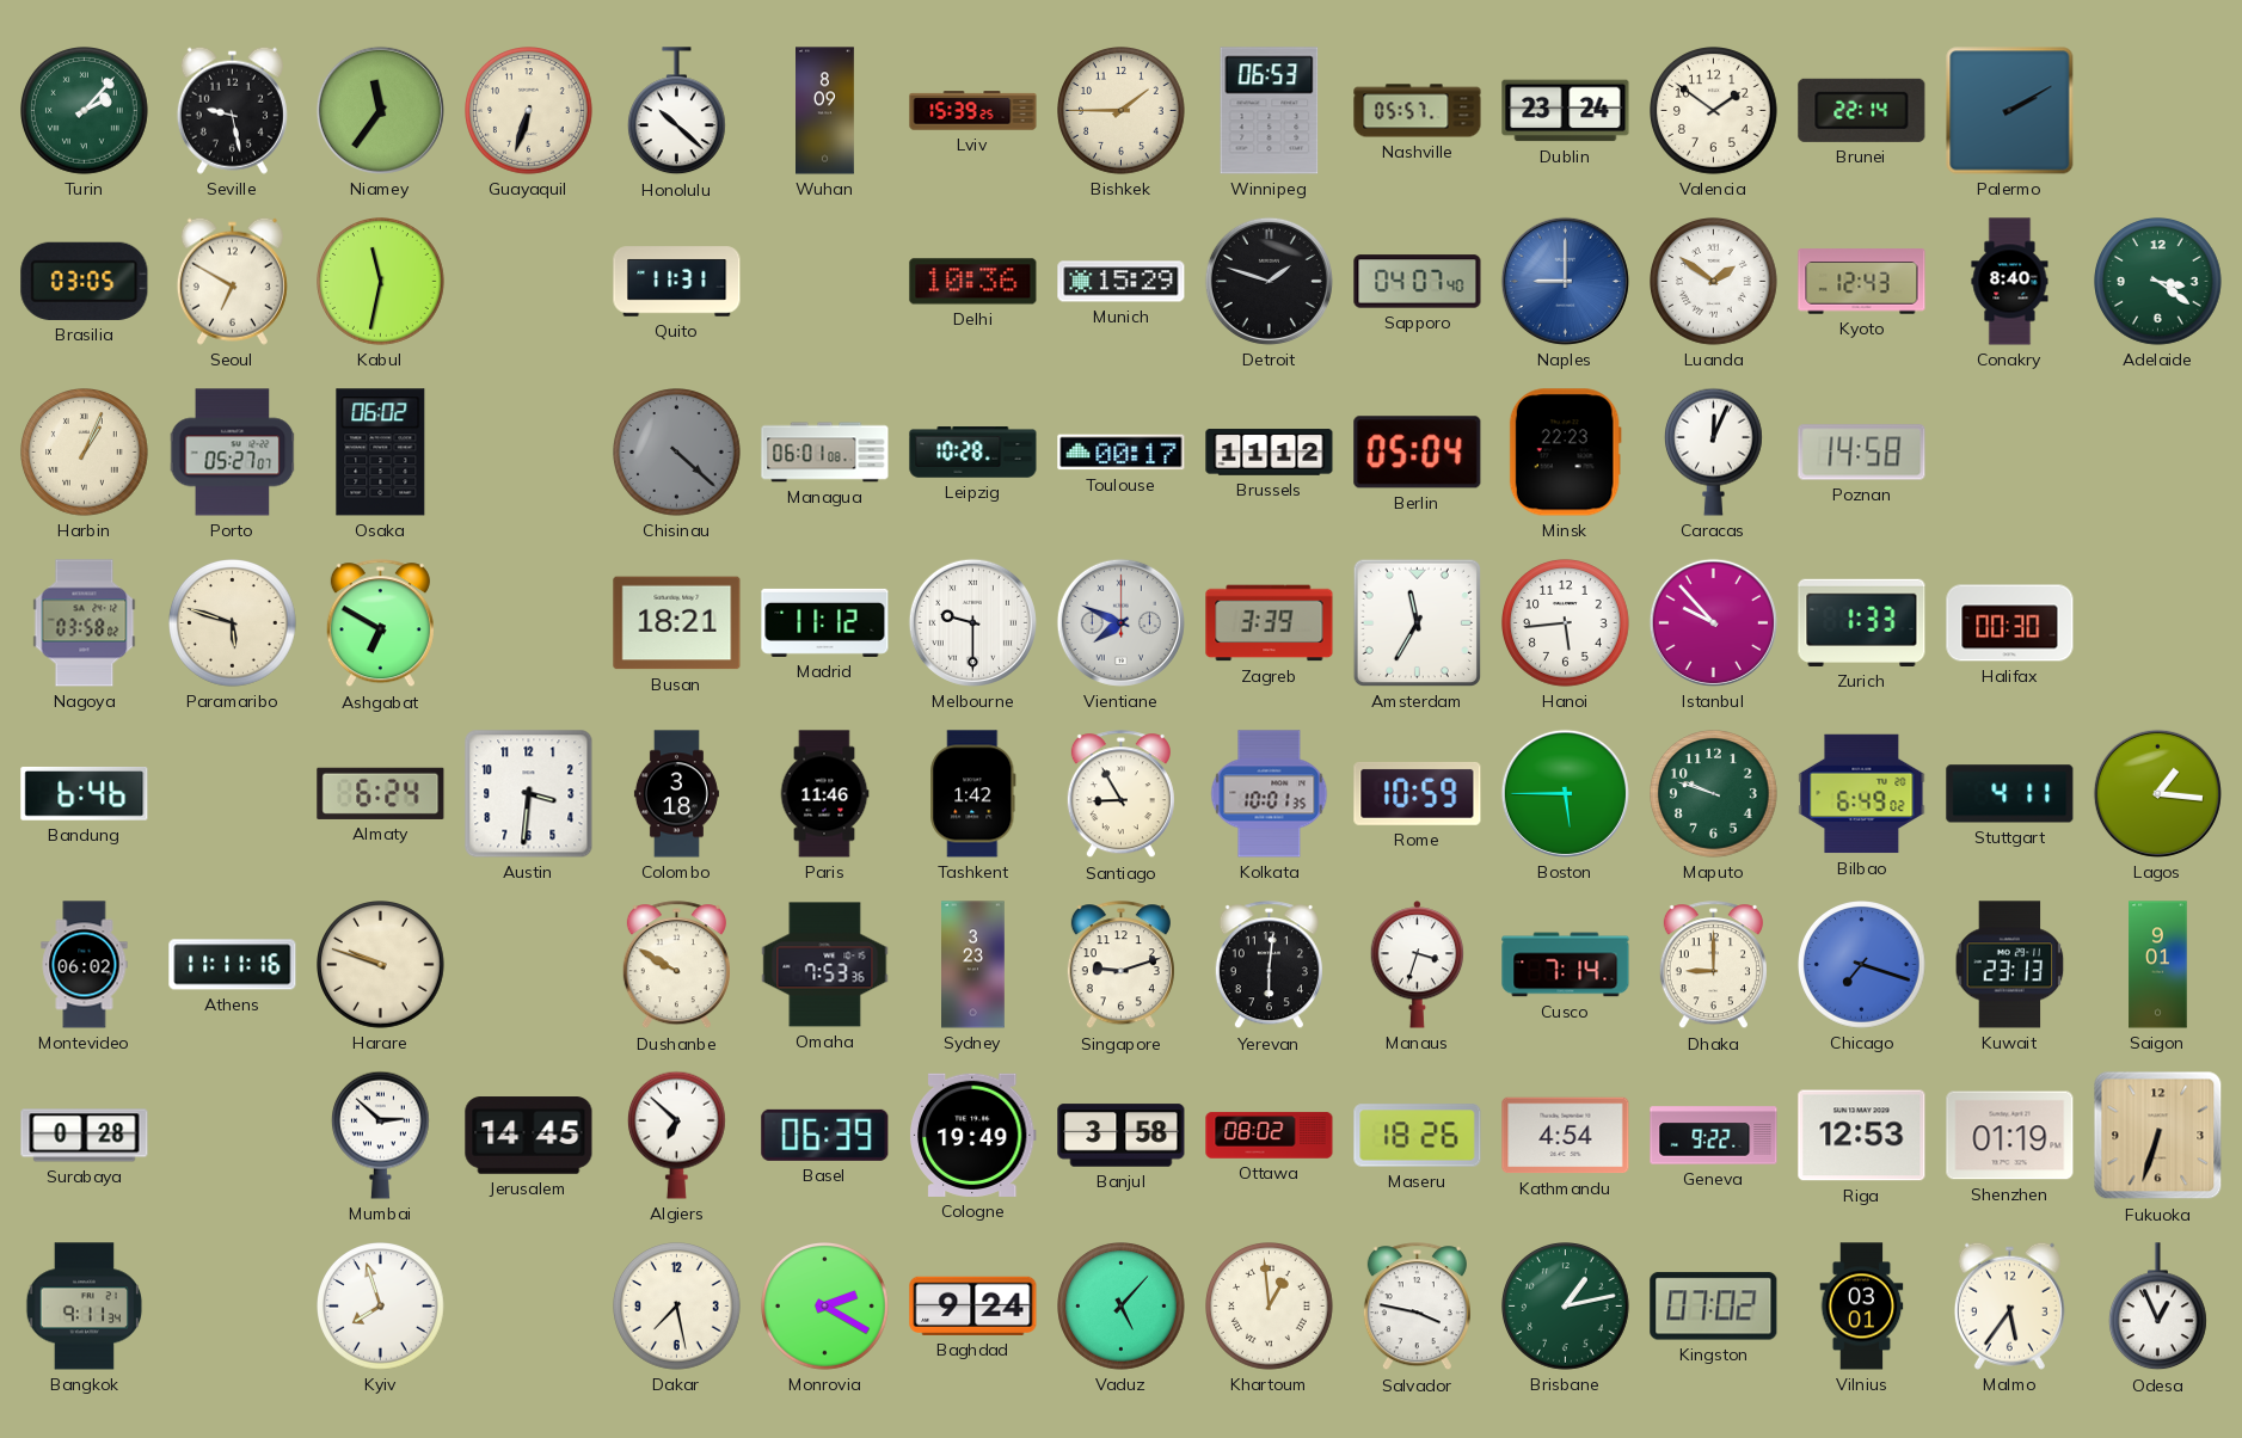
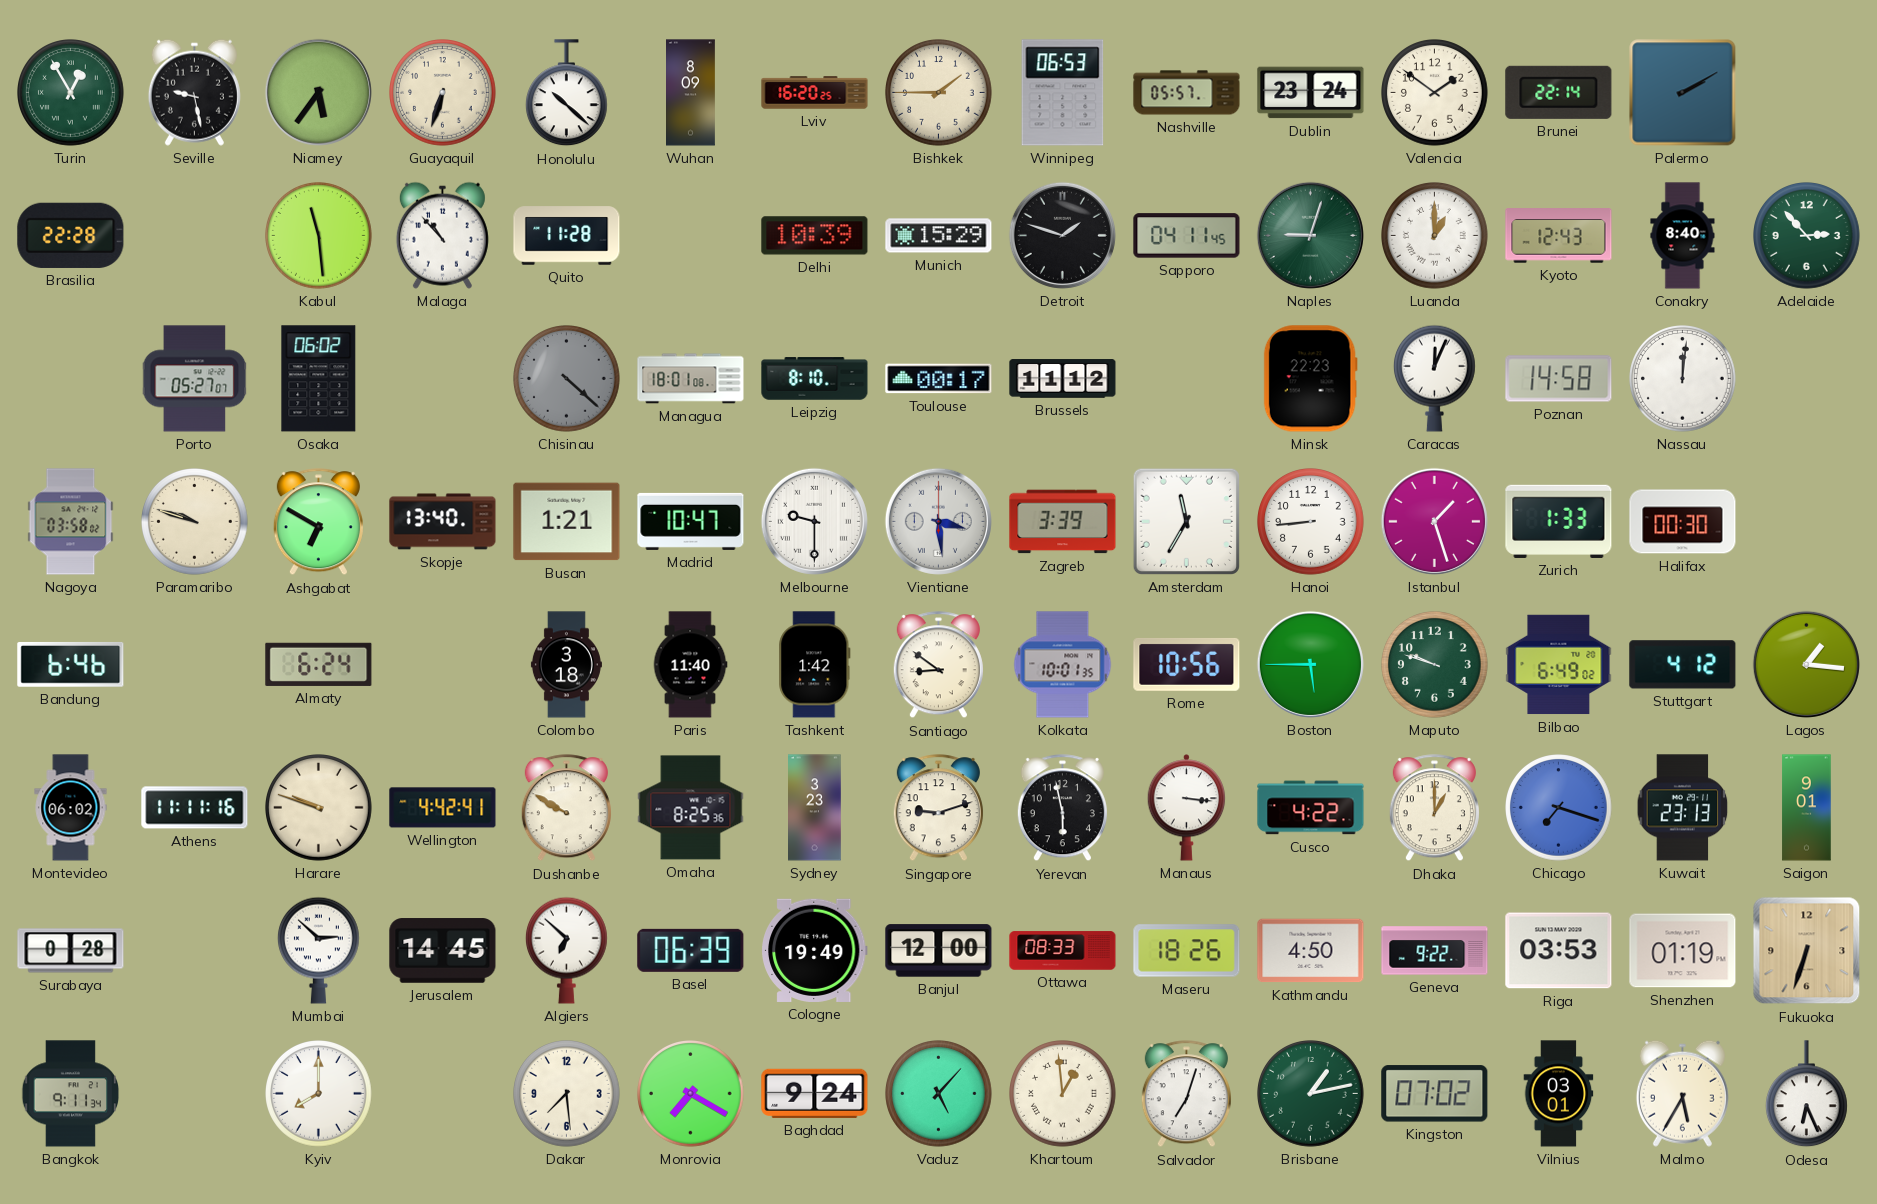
Turin: 2:07 -> 12:55
Niamey: 11:36 -> 5:36
Lviv: 15:39 -> 16:20
Brasilia: 03:05 -> 22:28
Seoul: 6:50 -> none
Kabul: 11:32 -> 11:29
Malaga: none -> 10:53
Quito: 11:31 -> 11:28
Delhi: 10:36 -> 10:39
Sapporo: 04:07 -> 04:11
Naples: 9:00 -> 9:03
Naples dial: blue -> green
Luanda: 1:51 -> 1:00
Adelaide: 3:21 -> 2:53
Harbin: 1:04 -> none
Managua: 06:01 -> 18:01
Leipzig: 10:28 -> 8:10
Berlin: 05:04 -> none
Nassau: none -> 12:01
Paramaribo: 5:48 -> 9:48
Skopje: none -> 13:40
Busan: 18:21 -> 1:21
Madrid: 11:12 -> 10:47
Vientiane: 7:49 -> 3:29
Hanoi: 5:44 -> 8:44
Istanbul: 9:53 -> 1:27
Austin: 3:31 -> none
Paris: 11:46 -> 11:40
Santiago: 8:55 -> 8:51
Rome: 10:59 -> 10:56
Stuttgart: 4:11 -> 4:12
Wellington: none -> 4:42
Omaha: 7:53 -> 8:25
Yerevan: 6:01 -> 5:58
Manaus: 3:33 -> 3:16
Cusco: 7:14 -> 4:22
Dhaka: 9:00 -> 1:00
Banjul: 3:58 -> 12:00
Ottawa: 08:02 -> 08:33
Kathmandu: 4:54 -> 4:50
Riga: 12:53 -> 03:53
Kyiv: 7:57 -> 8:00
Dakar: 7:28 -> 7:29
Monrovia: 2:20 -> 7:20
Salvador: 3:47 -> 7:03
Malmo: 5:36 -> 5:35
Odesa: 12:56 -> 6:26
